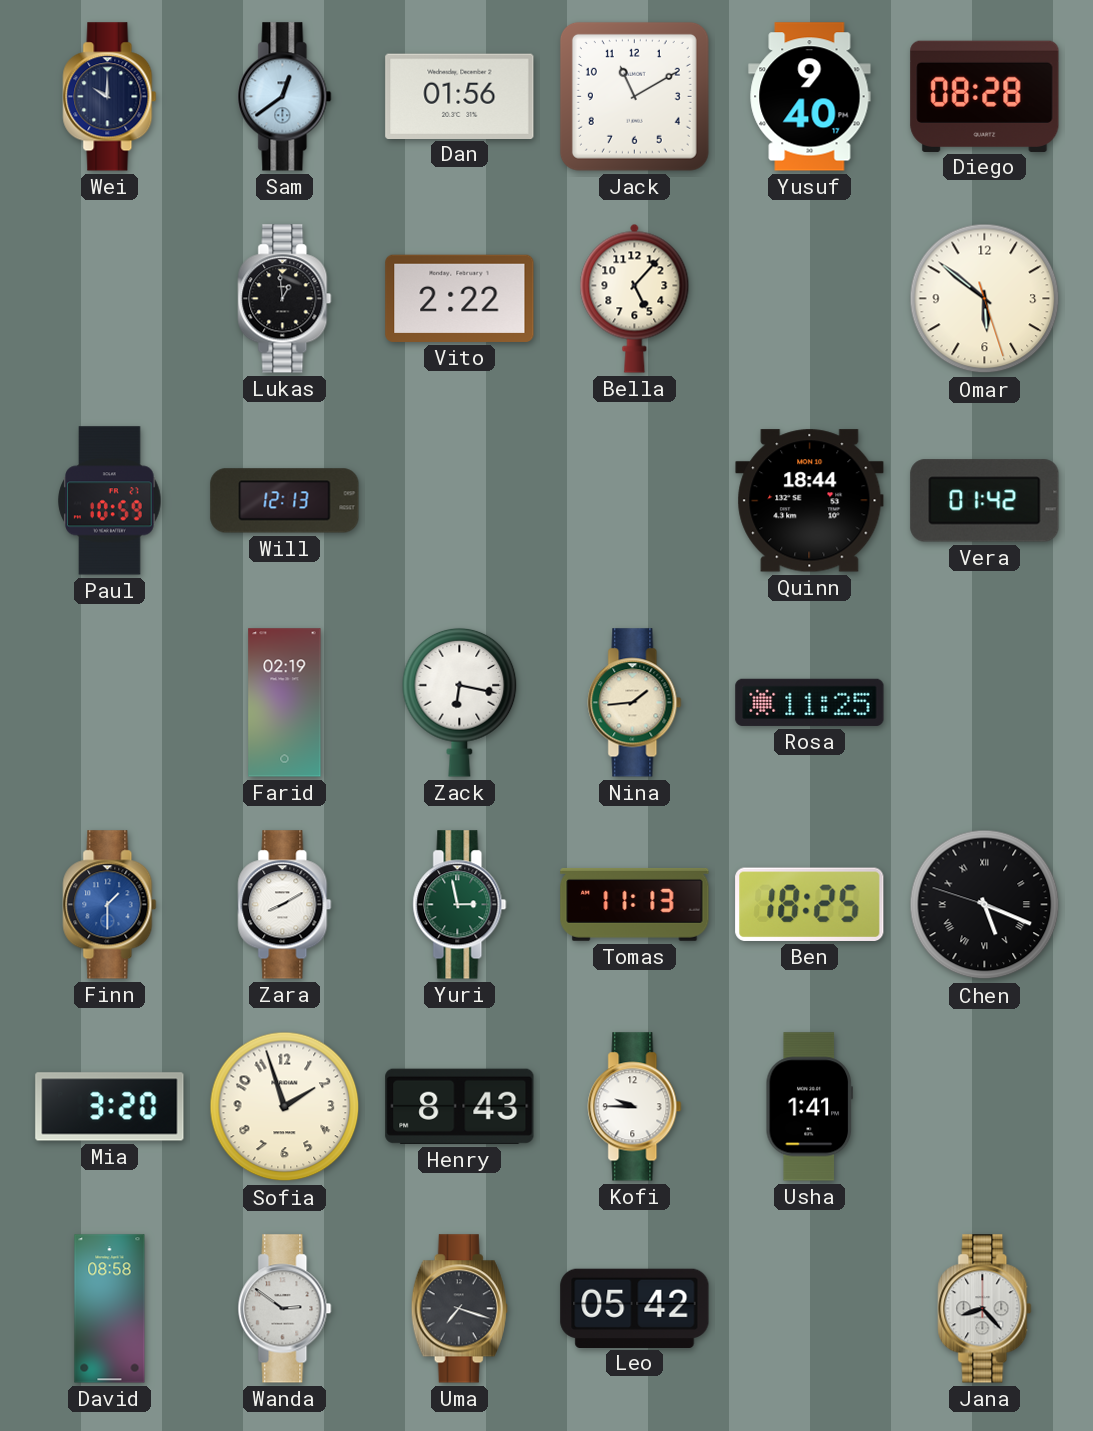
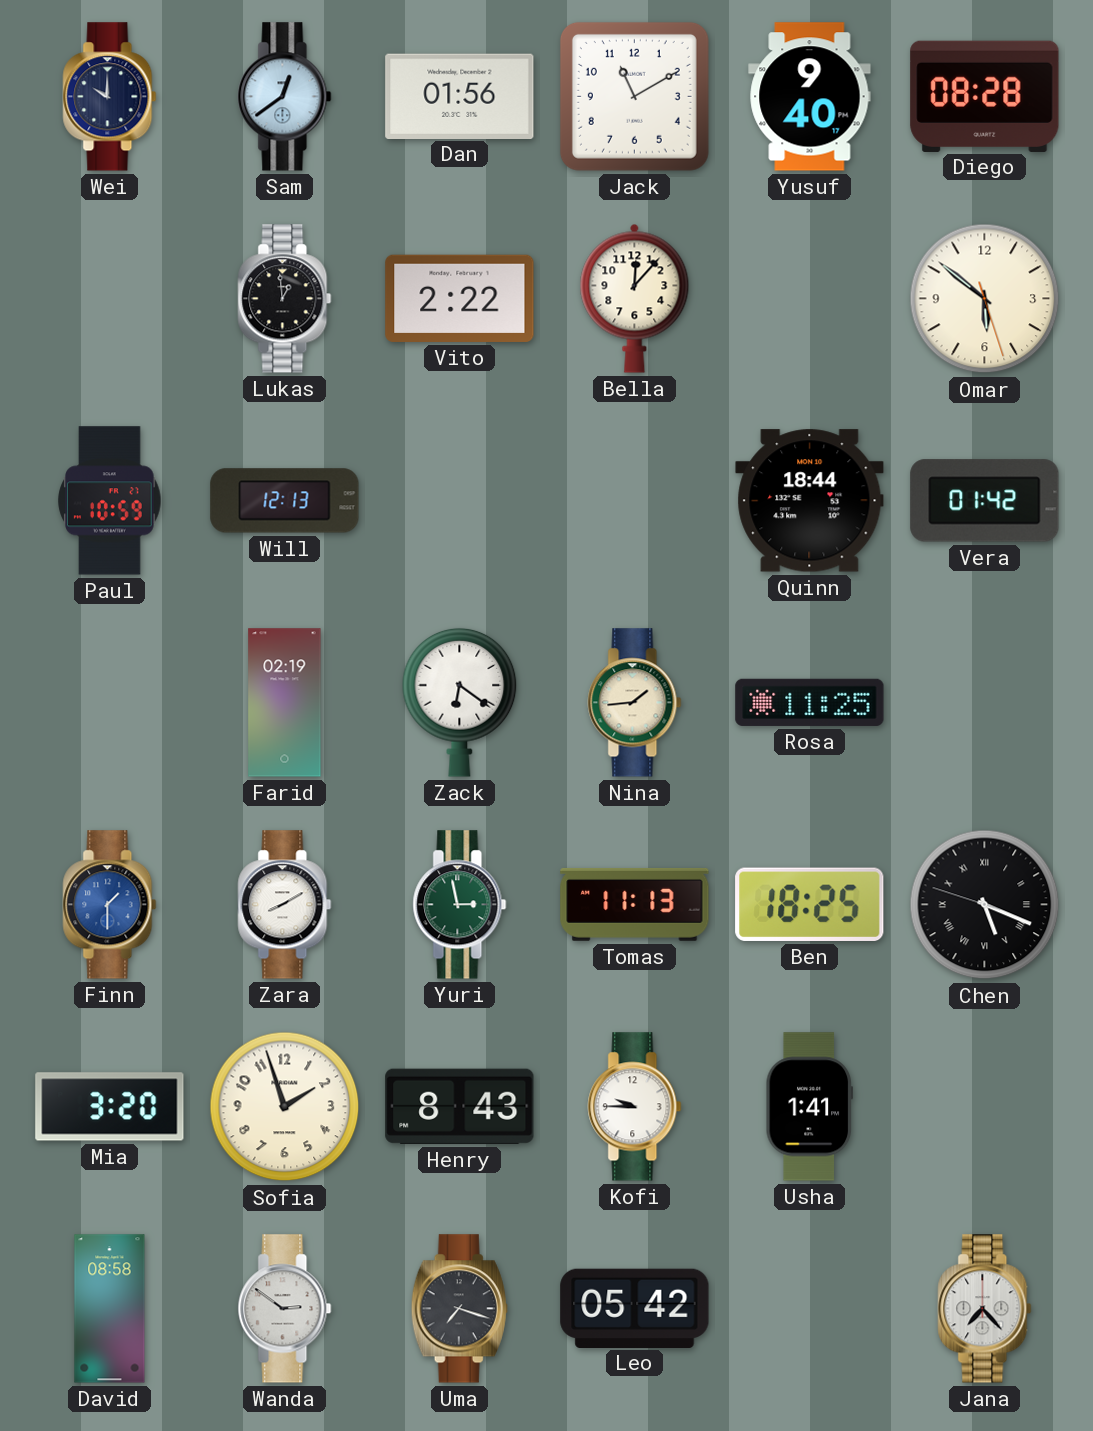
Bella: 5:07 -> 12:07
Zack: 6:17 -> 6:21
Jana: 8:23 -> 7:23
